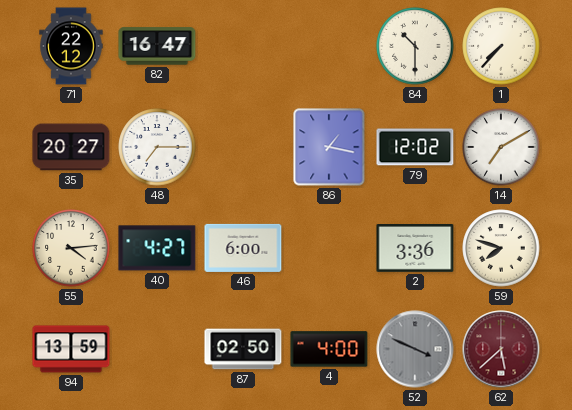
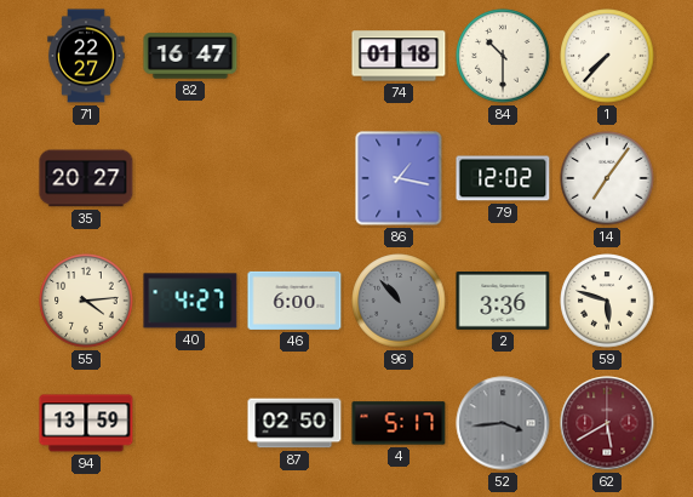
71: 22:12 -> 22:27
74: none -> 01:18
48: 7:15 -> none
14: 7:10 -> 7:06
96: none -> 10:53
59: 7:48 -> 5:48
4: 4:00 -> 5:17
52: 3:49 -> 3:44
62: 5:38 -> 5:40
